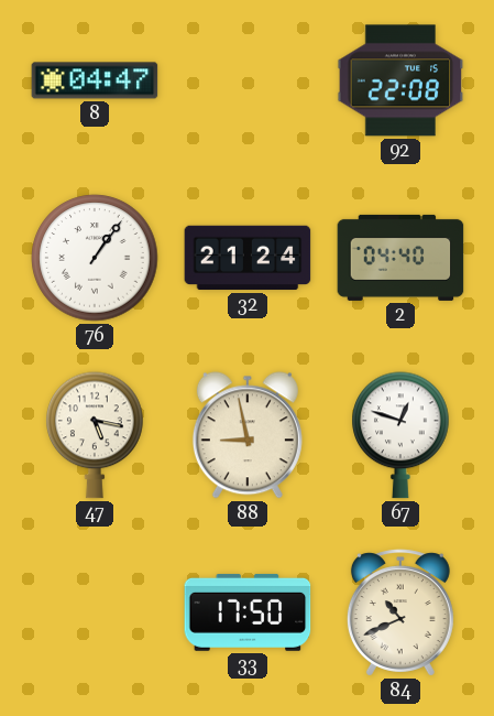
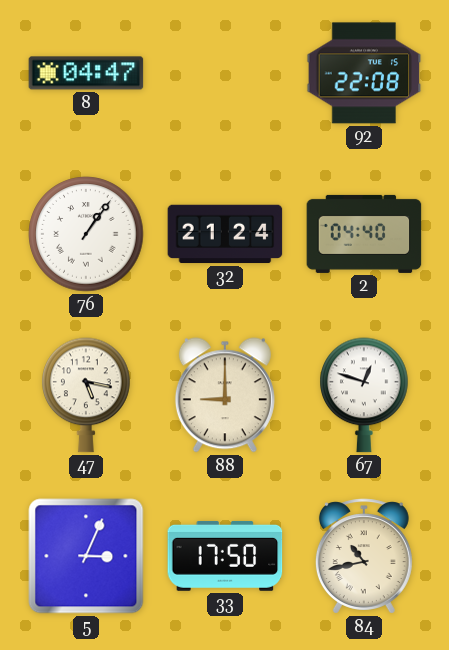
88: 8:58 -> 9:00
5: none -> 3:04
84: 10:41 -> 10:43
